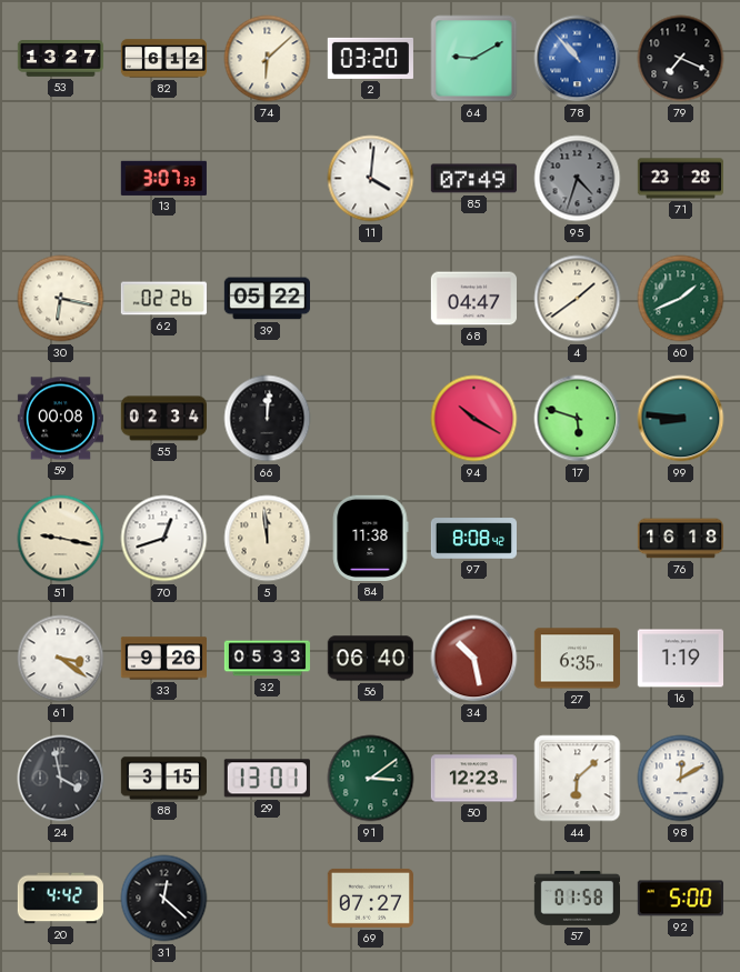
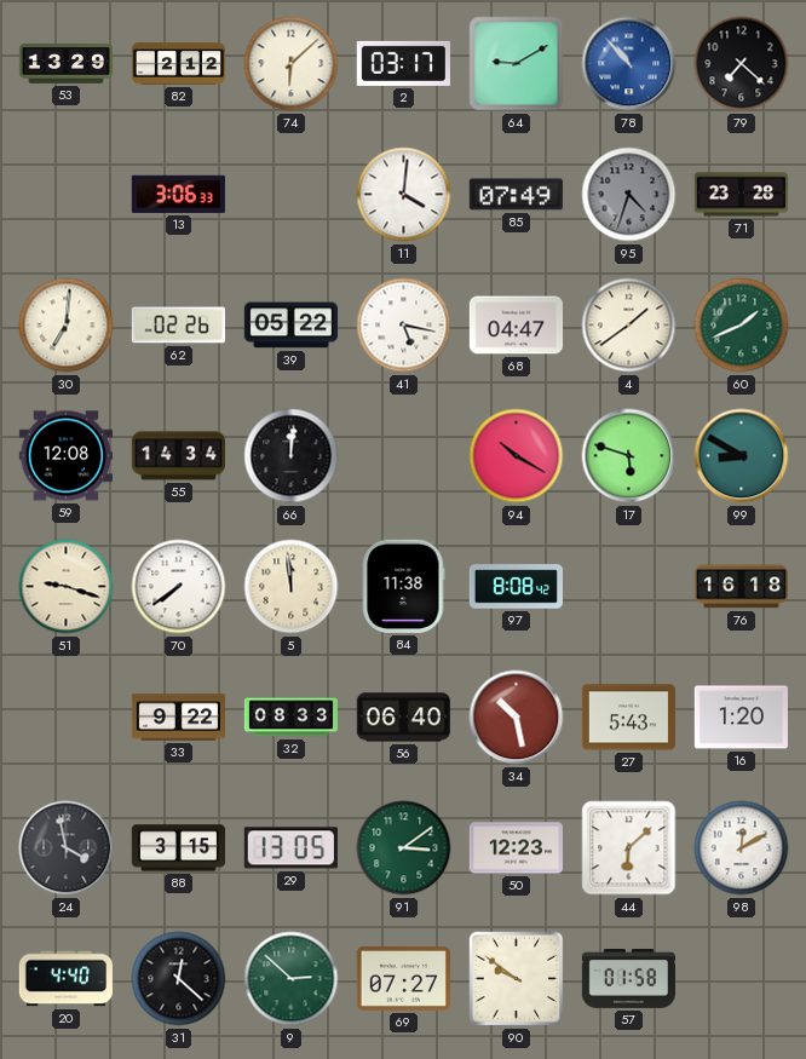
53: 13:27 -> 13:29
82: 6:12 -> 2:12
2: 03:20 -> 03:17
79: 7:19 -> 7:22
13: 3:07 -> 3:06
30: 6:17 -> 7:01
41: none -> 5:17
59: 00:08 -> 12:08
55: 02:34 -> 14:34
99: 8:46 -> 8:50
51: 9:17 -> 9:18
70: 12:42 -> 7:39
61: 3:21 -> none
33: 9:26 -> 9:22
32: 05:33 -> 08:33
27: 6:35 -> 5:43
16: 1:19 -> 1:20
29: 13:01 -> 13:05
20: 4:42 -> 4:40
9: none -> 2:52
90: none -> 9:51
92: 5:00 -> none
